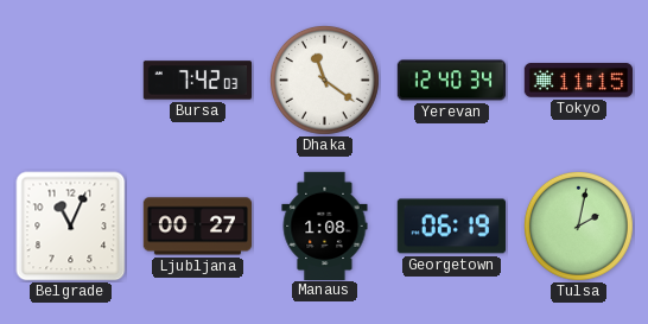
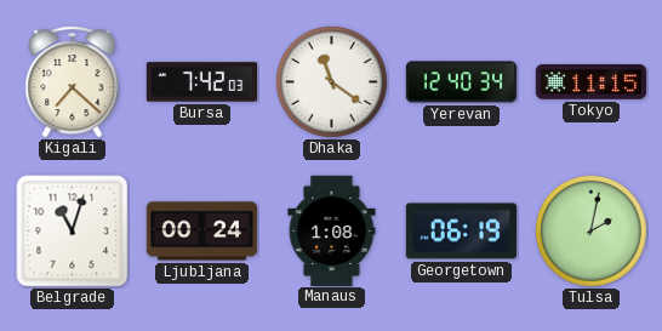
Kigali: none -> 7:22
Belgrade: 11:04 -> 11:03
Ljubljana: 00:27 -> 00:24
